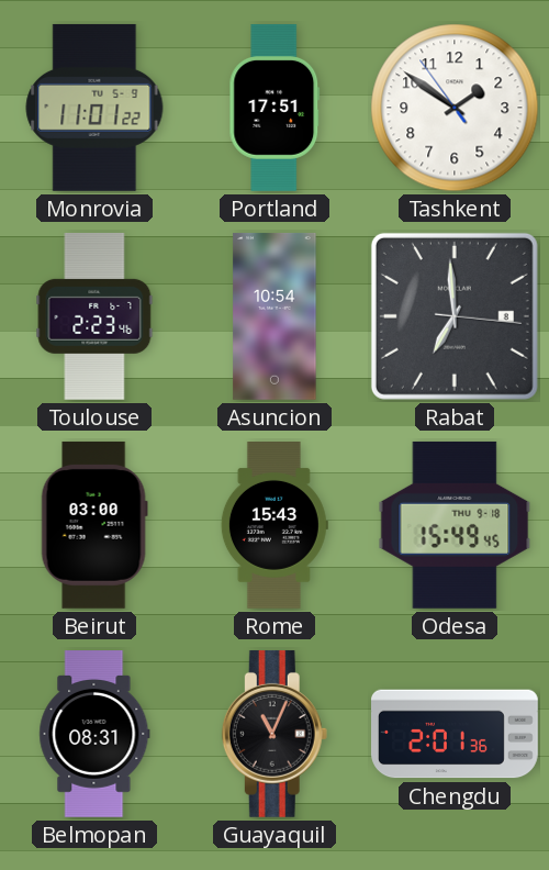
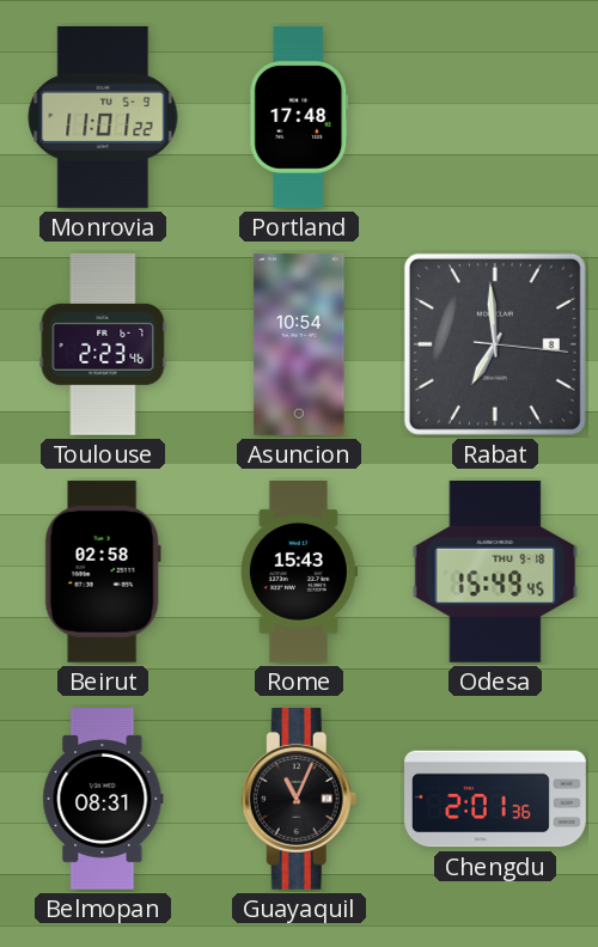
Portland: 17:51 -> 17:48
Tashkent: 1:50 -> none
Beirut: 03:00 -> 02:58
